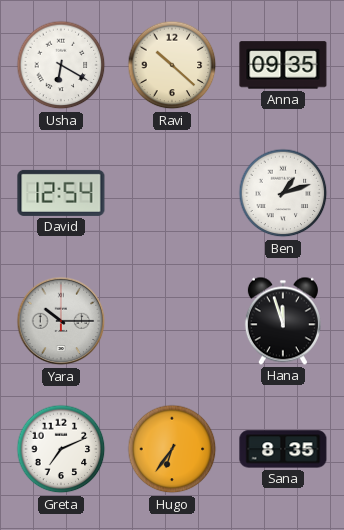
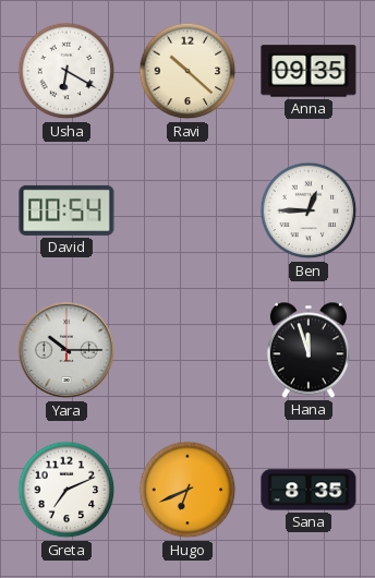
David: 12:54 -> 00:54
Ben: 1:12 -> 12:45
Hugo: 6:36 -> 6:41
